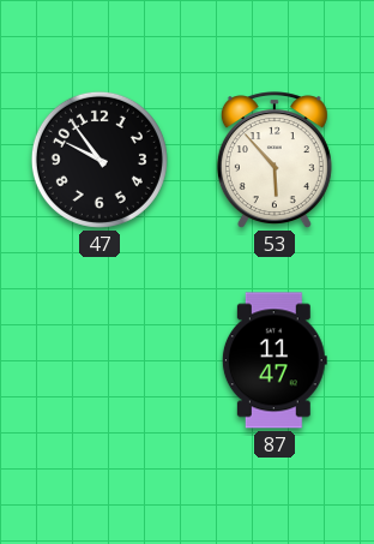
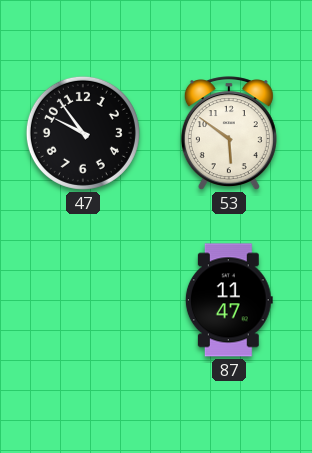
53: 5:53 -> 5:51
